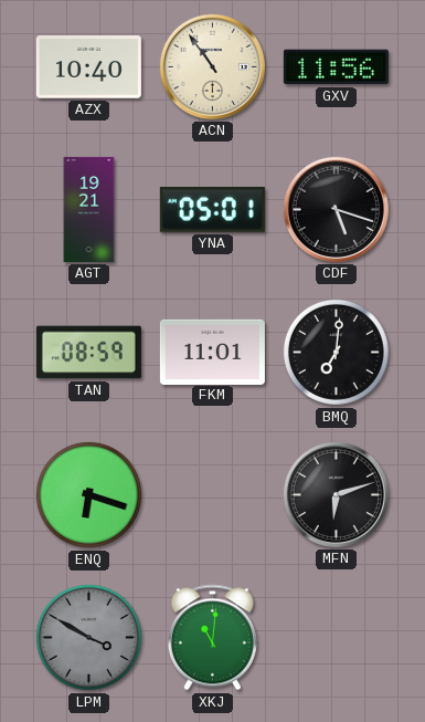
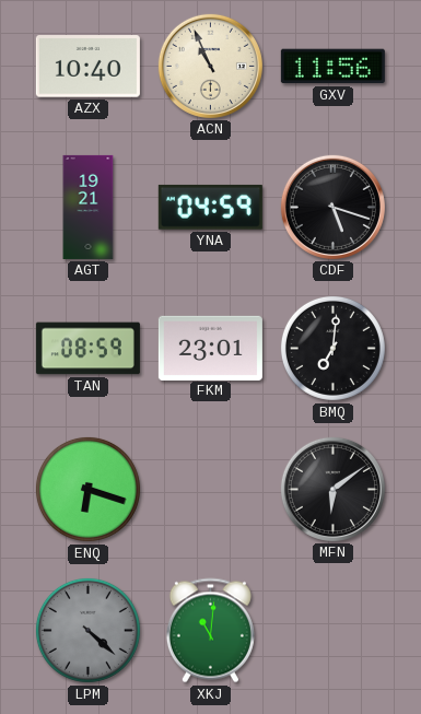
ACN: 10:54 -> 10:56
YNA: 05:01 -> 04:59
FKM: 11:01 -> 23:01
MFN: 6:12 -> 6:09
LPM: 3:50 -> 4:22
